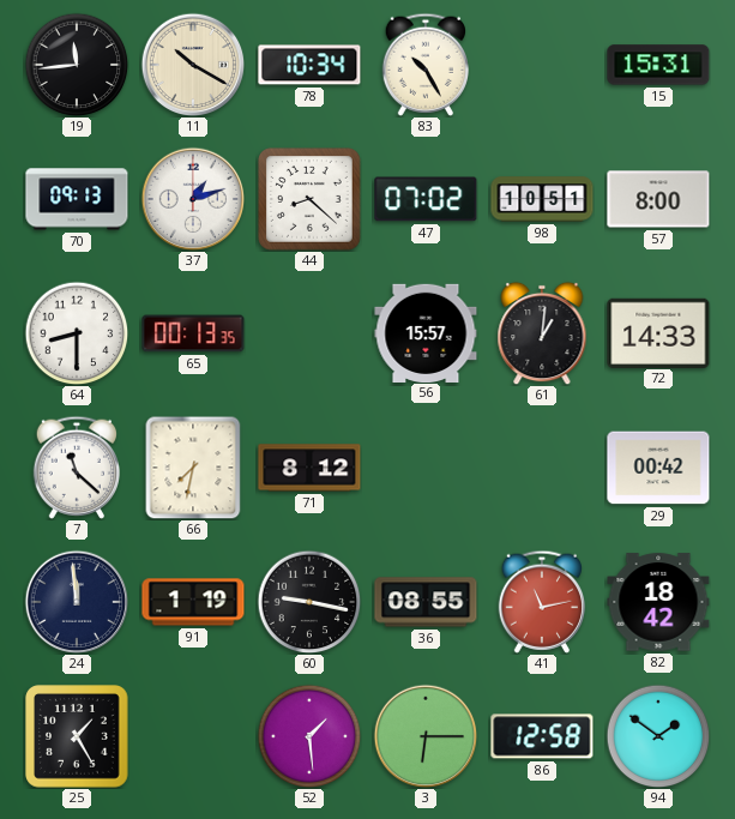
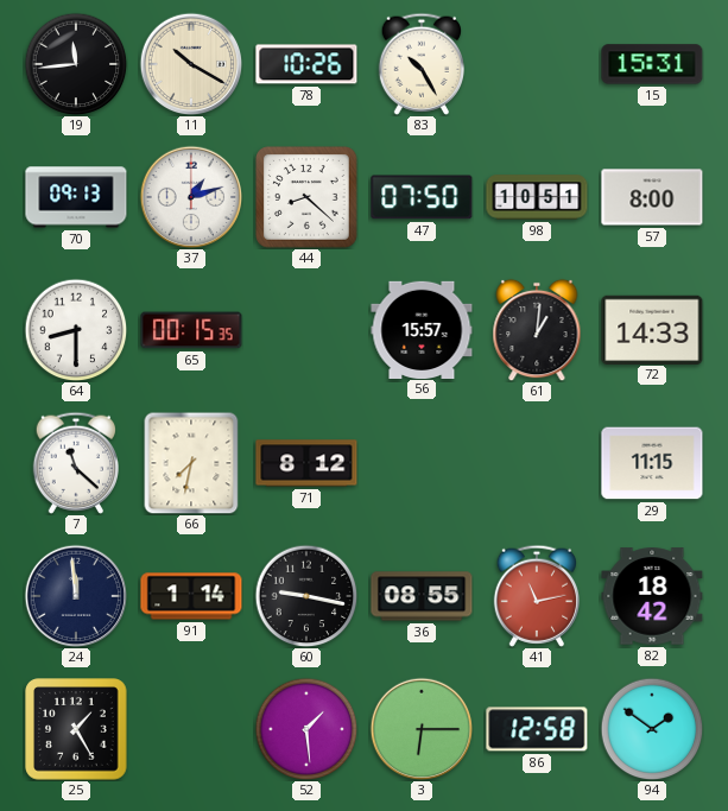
78: 10:34 -> 10:26
47: 07:02 -> 07:50
65: 00:13 -> 00:15
29: 00:42 -> 11:15
91: 1:19 -> 1:14
